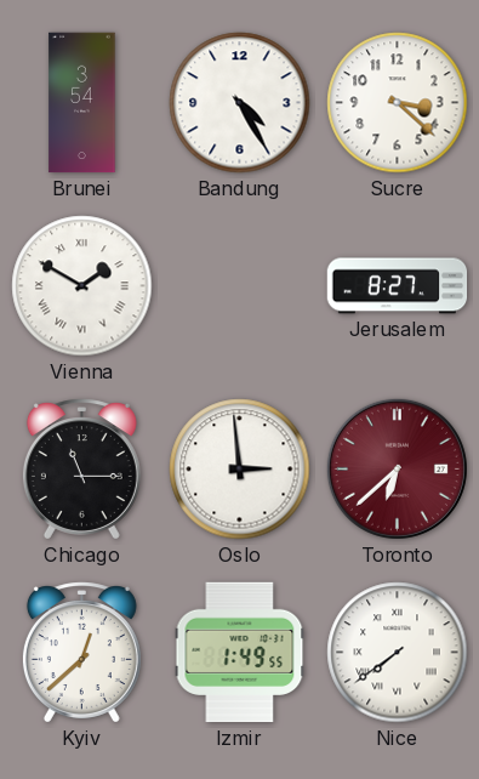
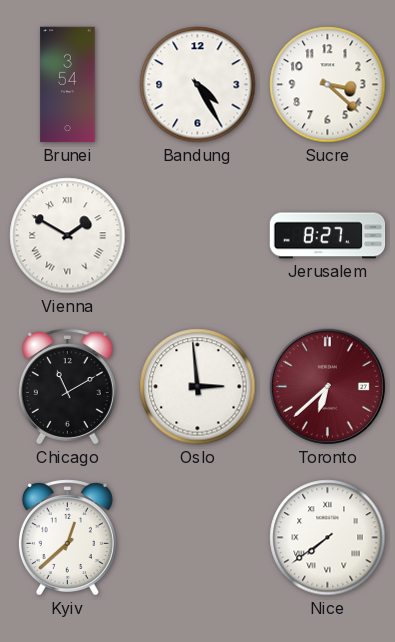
Chicago: 11:15 -> 11:10
Izmir: 1:49 -> none
